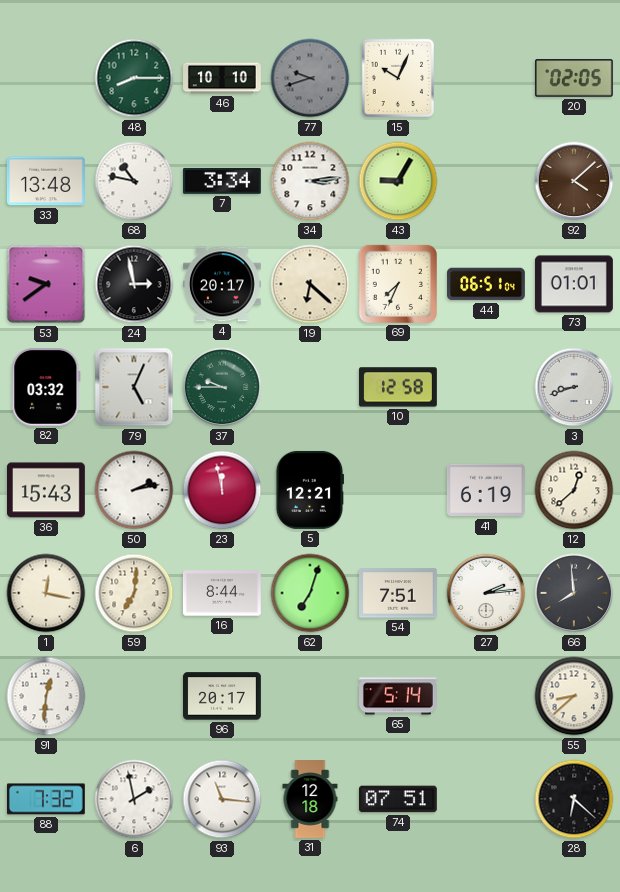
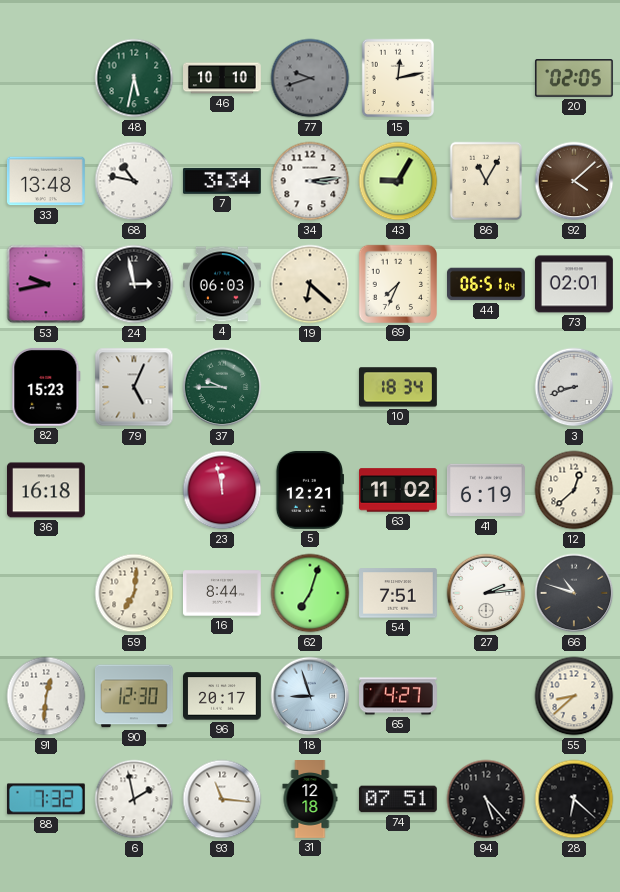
48: 8:15 -> 5:32
15: 10:04 -> 12:13
86: none -> 11:05
53: 9:39 -> 9:43
4: 20:17 -> 06:03
73: 01:01 -> 02:01
82: 03:32 -> 15:23
10: 12:58 -> 18:34
36: 15:43 -> 16:18
50: 2:13 -> none
63: none -> 11:02
1: 12:17 -> none
66: 7:59 -> 10:48
90: none -> 12:30
18: none -> 8:57
65: 5:14 -> 4:27
94: none -> 5:23
